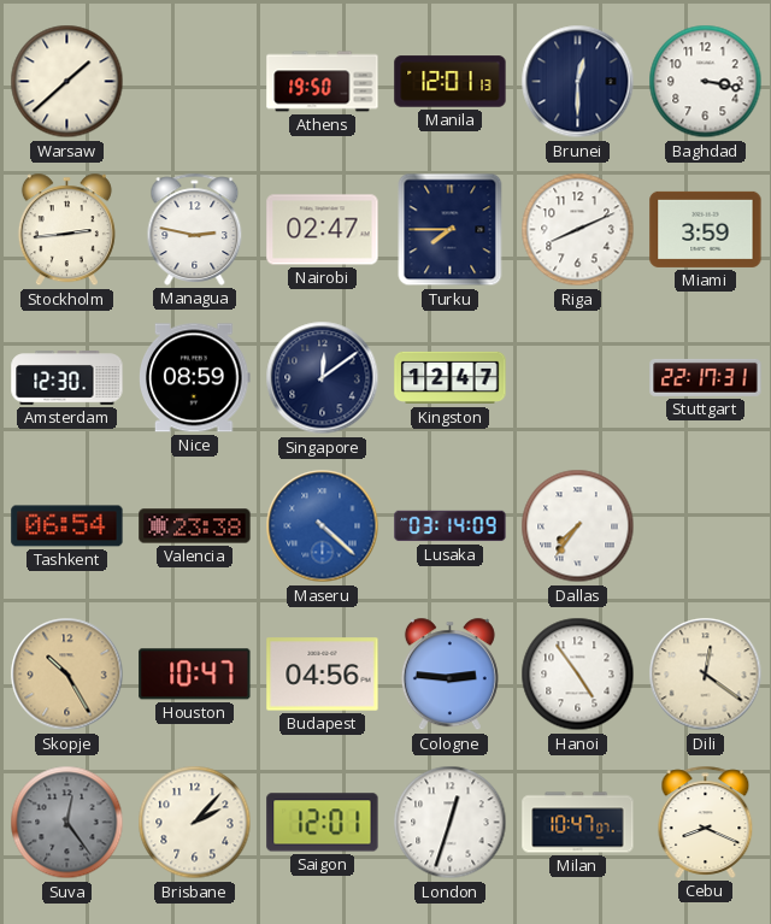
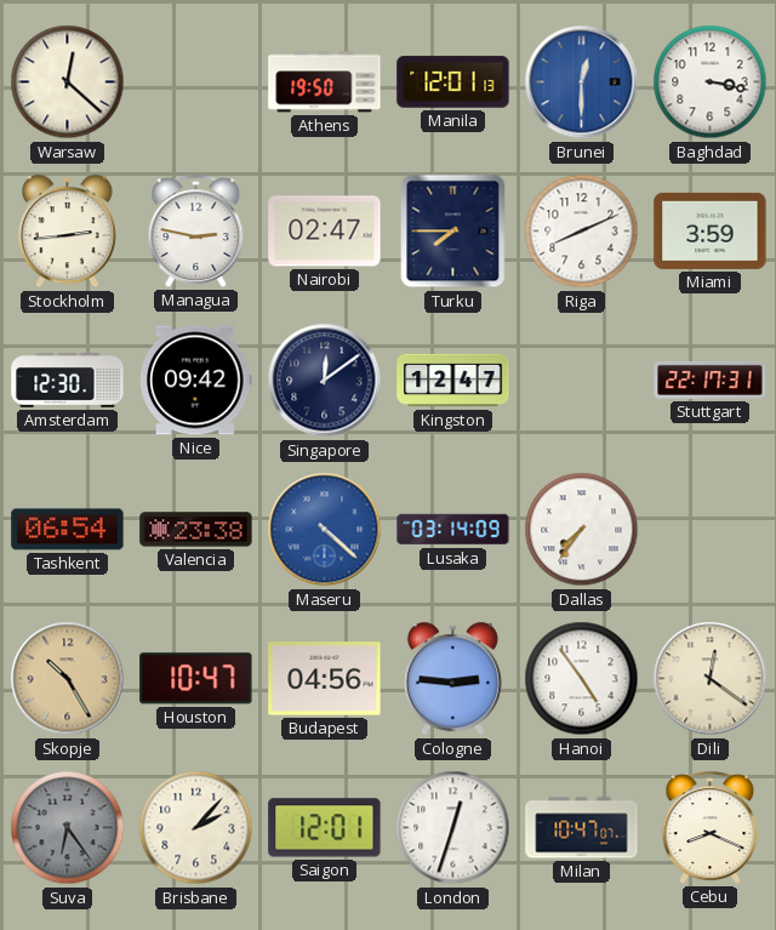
Warsaw: 1:38 -> 12:22
Brunei dial: navy -> blue
Nice: 08:59 -> 09:42
Suva: 12:24 -> 6:24
